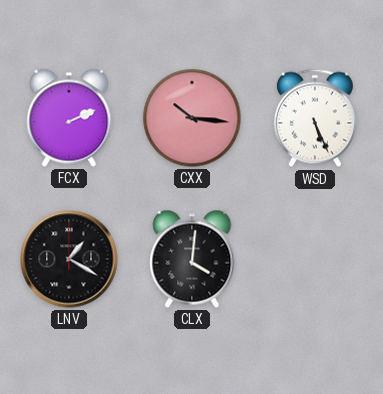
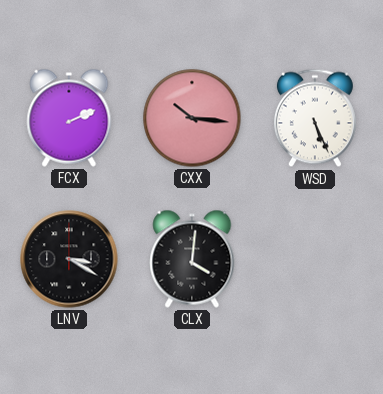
LNV: 1:20 -> 3:20
